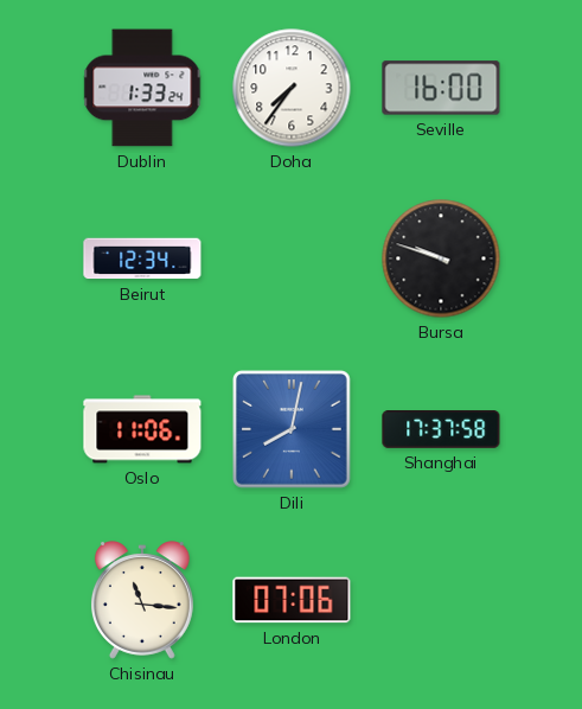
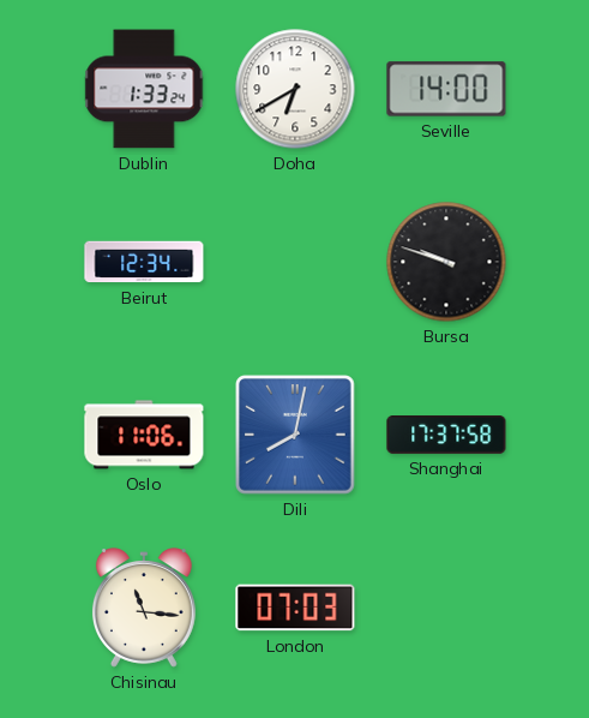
Doha: 7:36 -> 6:40
Seville: 16:00 -> 14:00
London: 07:06 -> 07:03
